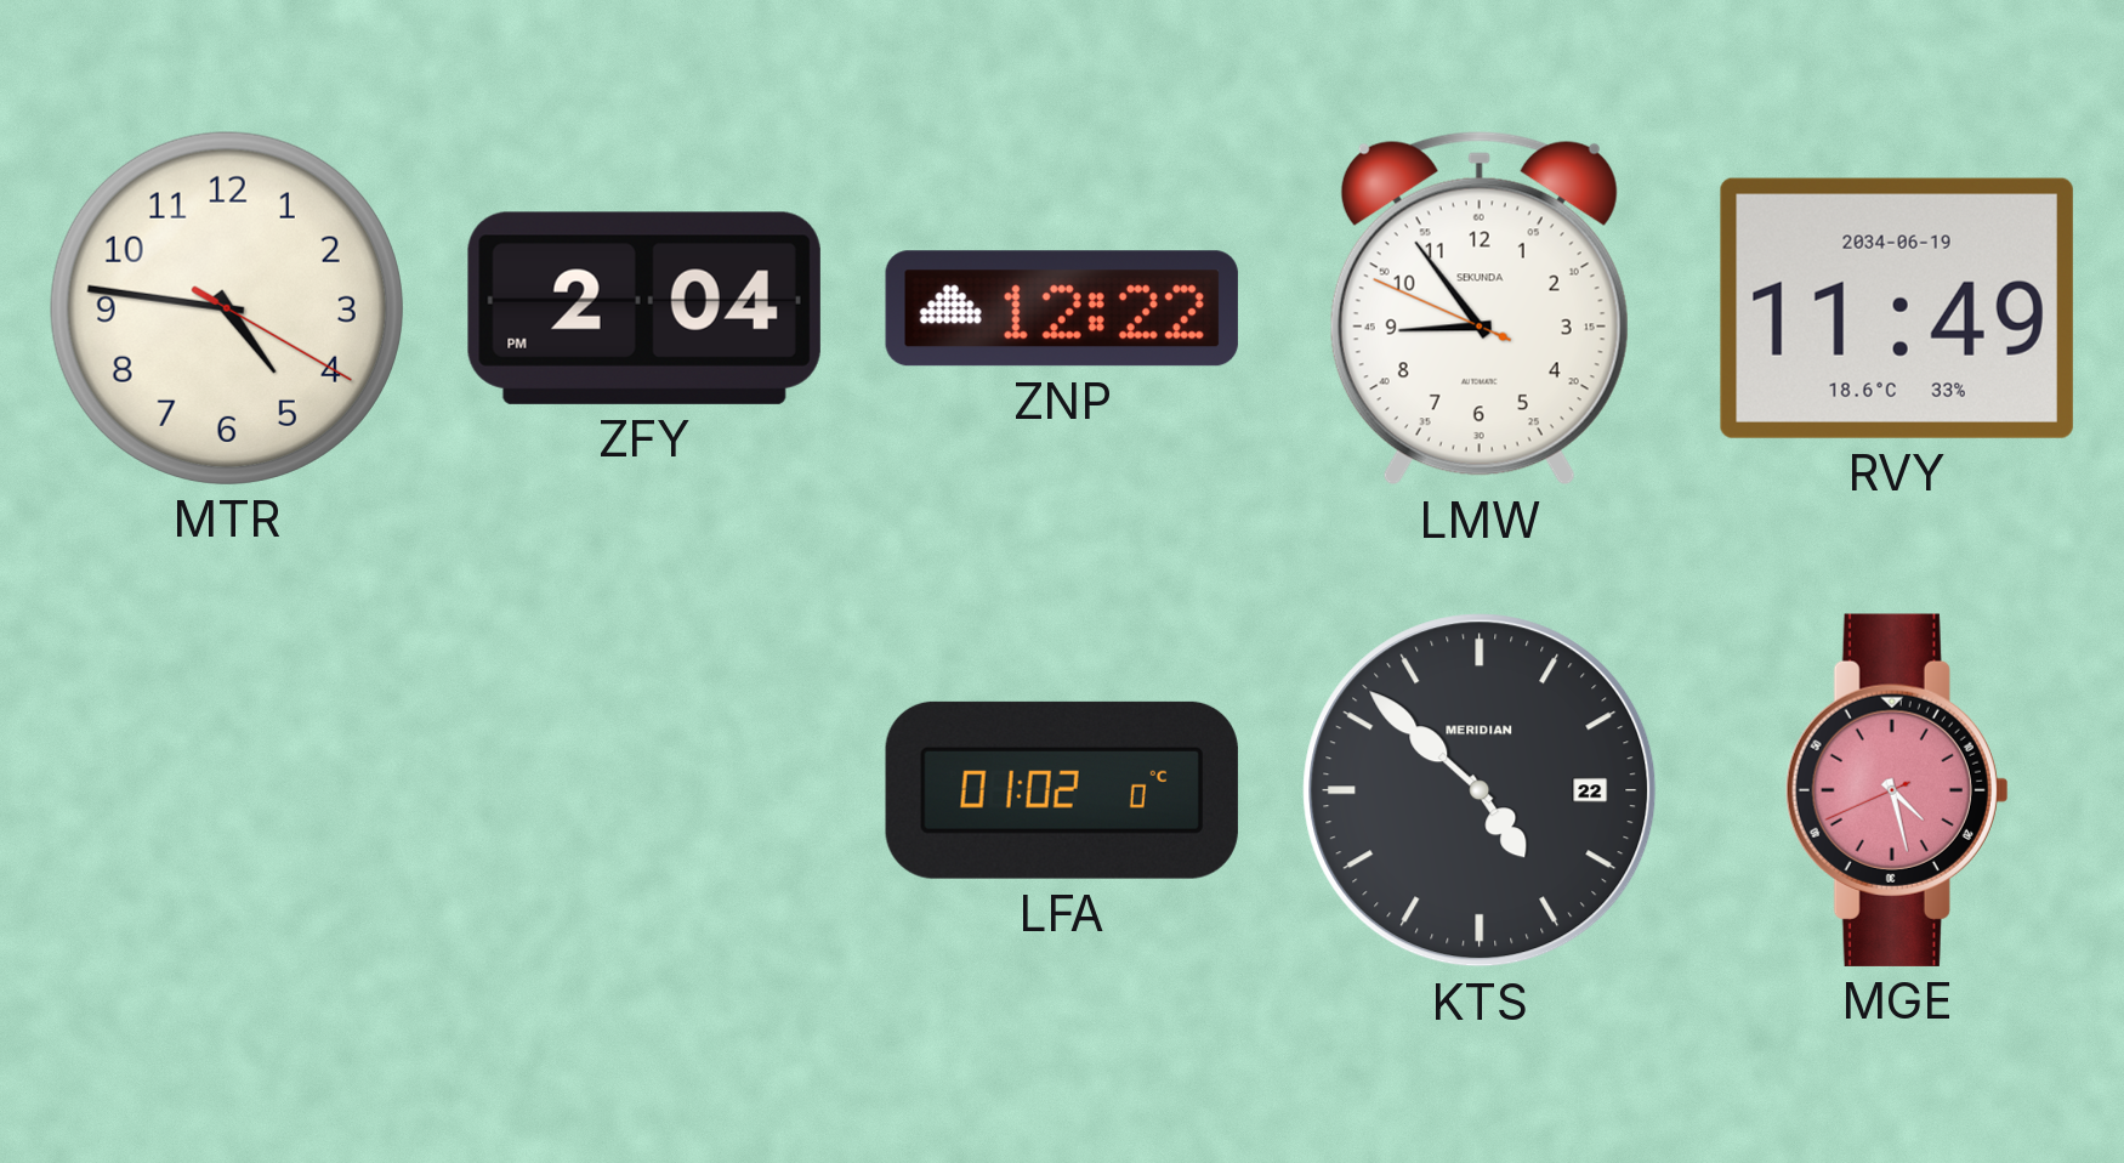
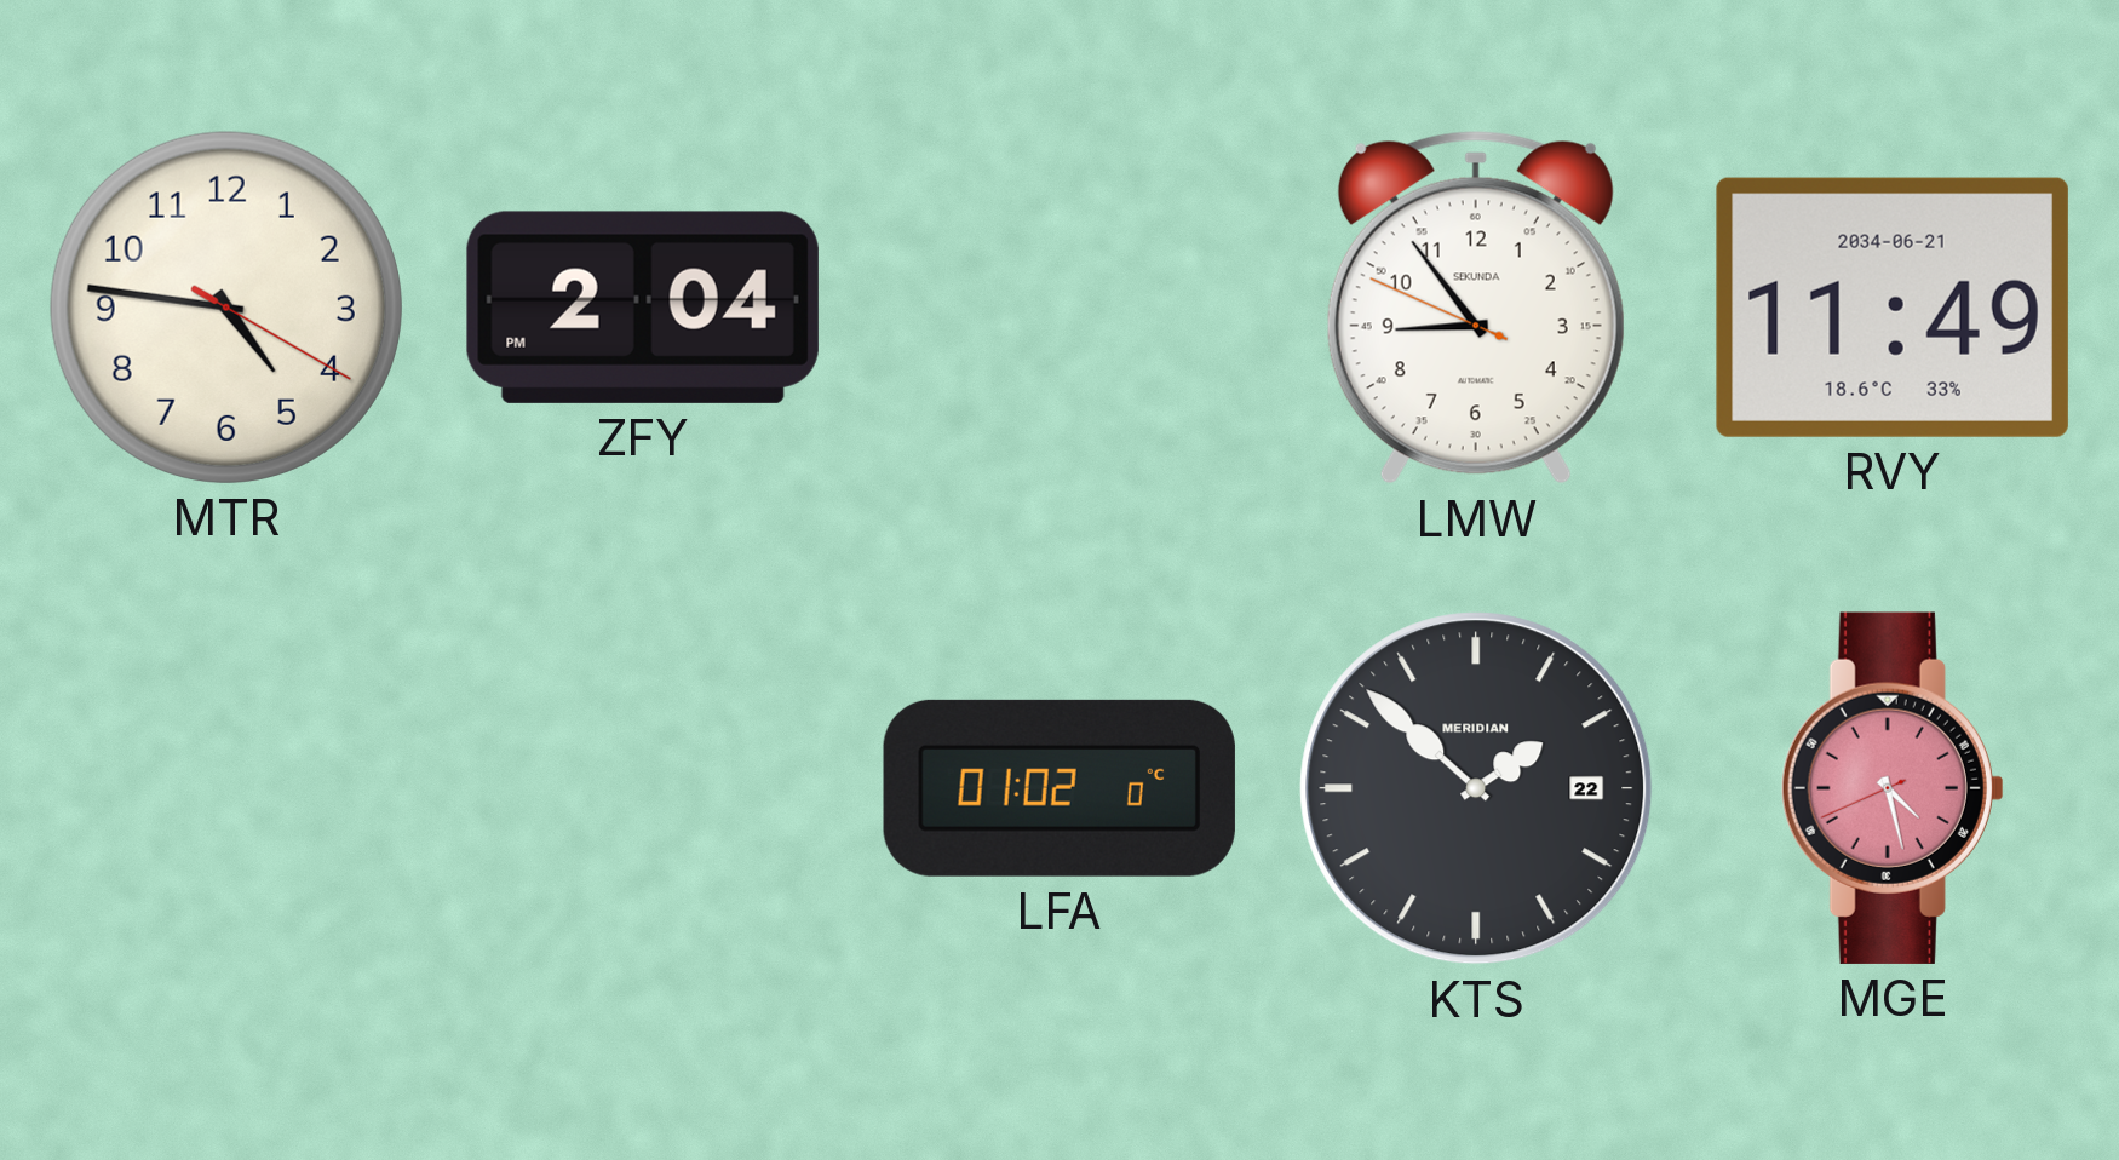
ZNP: 12:22 -> none
RVY date: 2034-06-19 -> 2034-06-21
KTS: 4:52 -> 1:52
